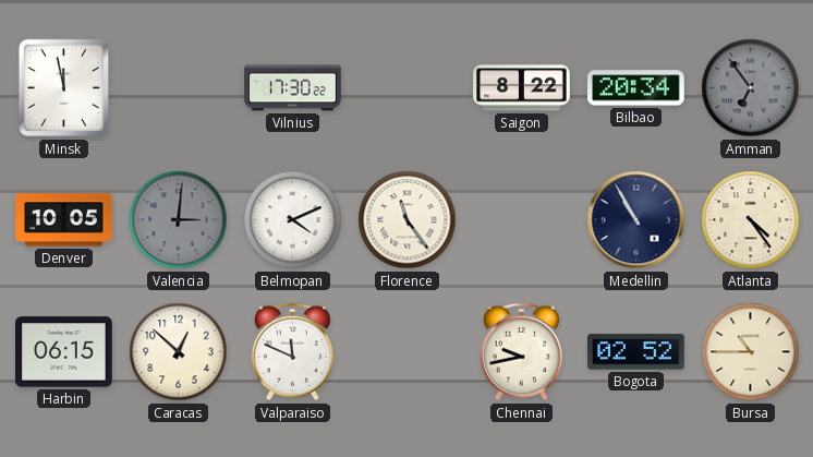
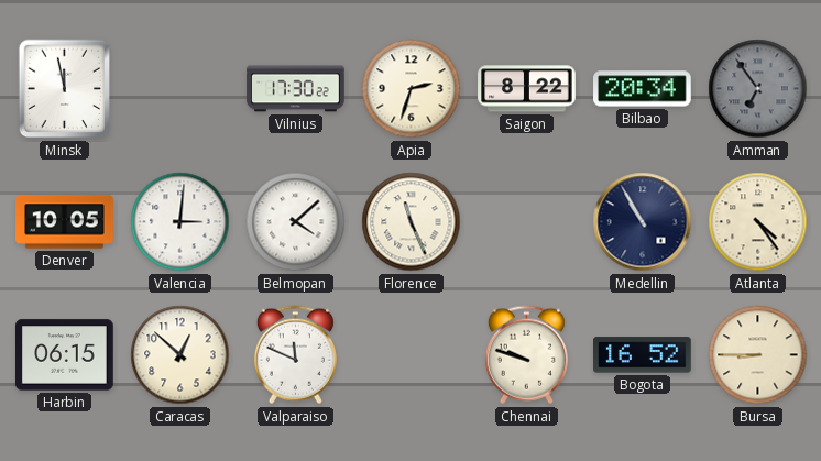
Apia: none -> 2:33
Valencia dial: grey -> white
Belmopan: 4:11 -> 4:08
Florence: 11:24 -> 11:26
Chennai: 9:43 -> 9:48
Bogota: 02:52 -> 16:52
Bursa: 10:45 -> 8:45
